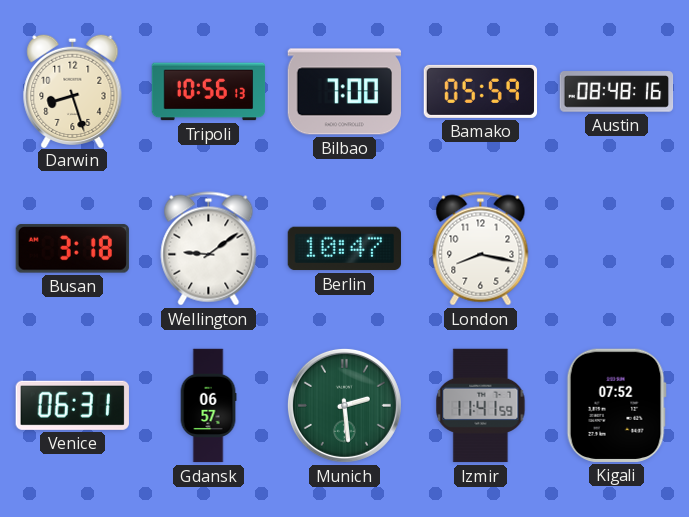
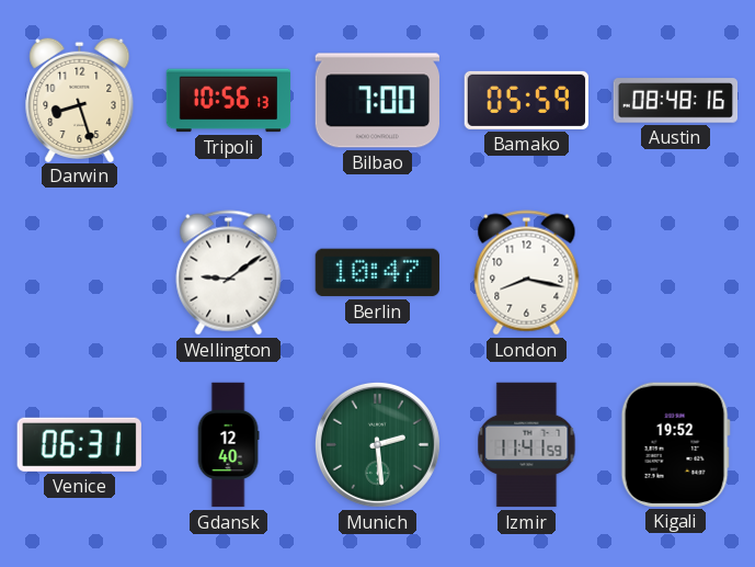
Busan: 3:18 -> none
Gdansk: 06:57 -> 12:40
Kigali: 07:52 -> 19:52
